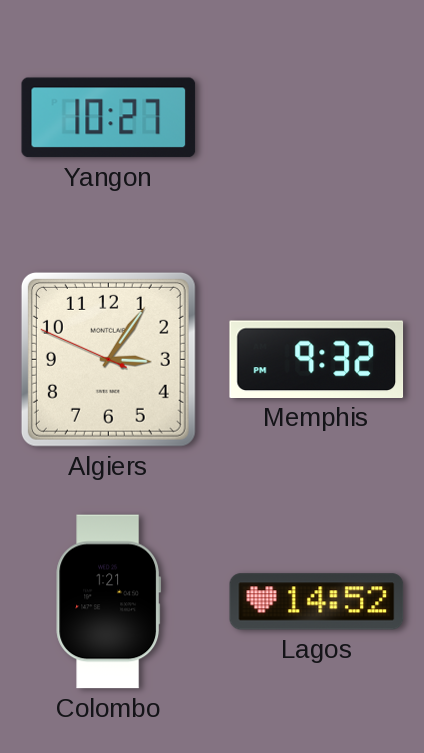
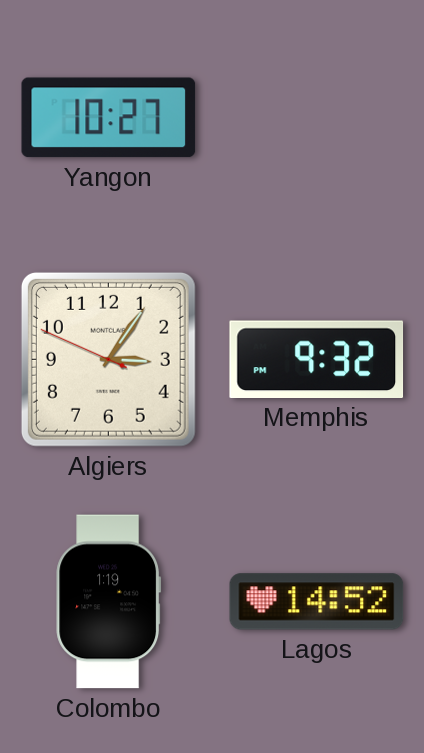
Colombo: 1:21 -> 1:19
